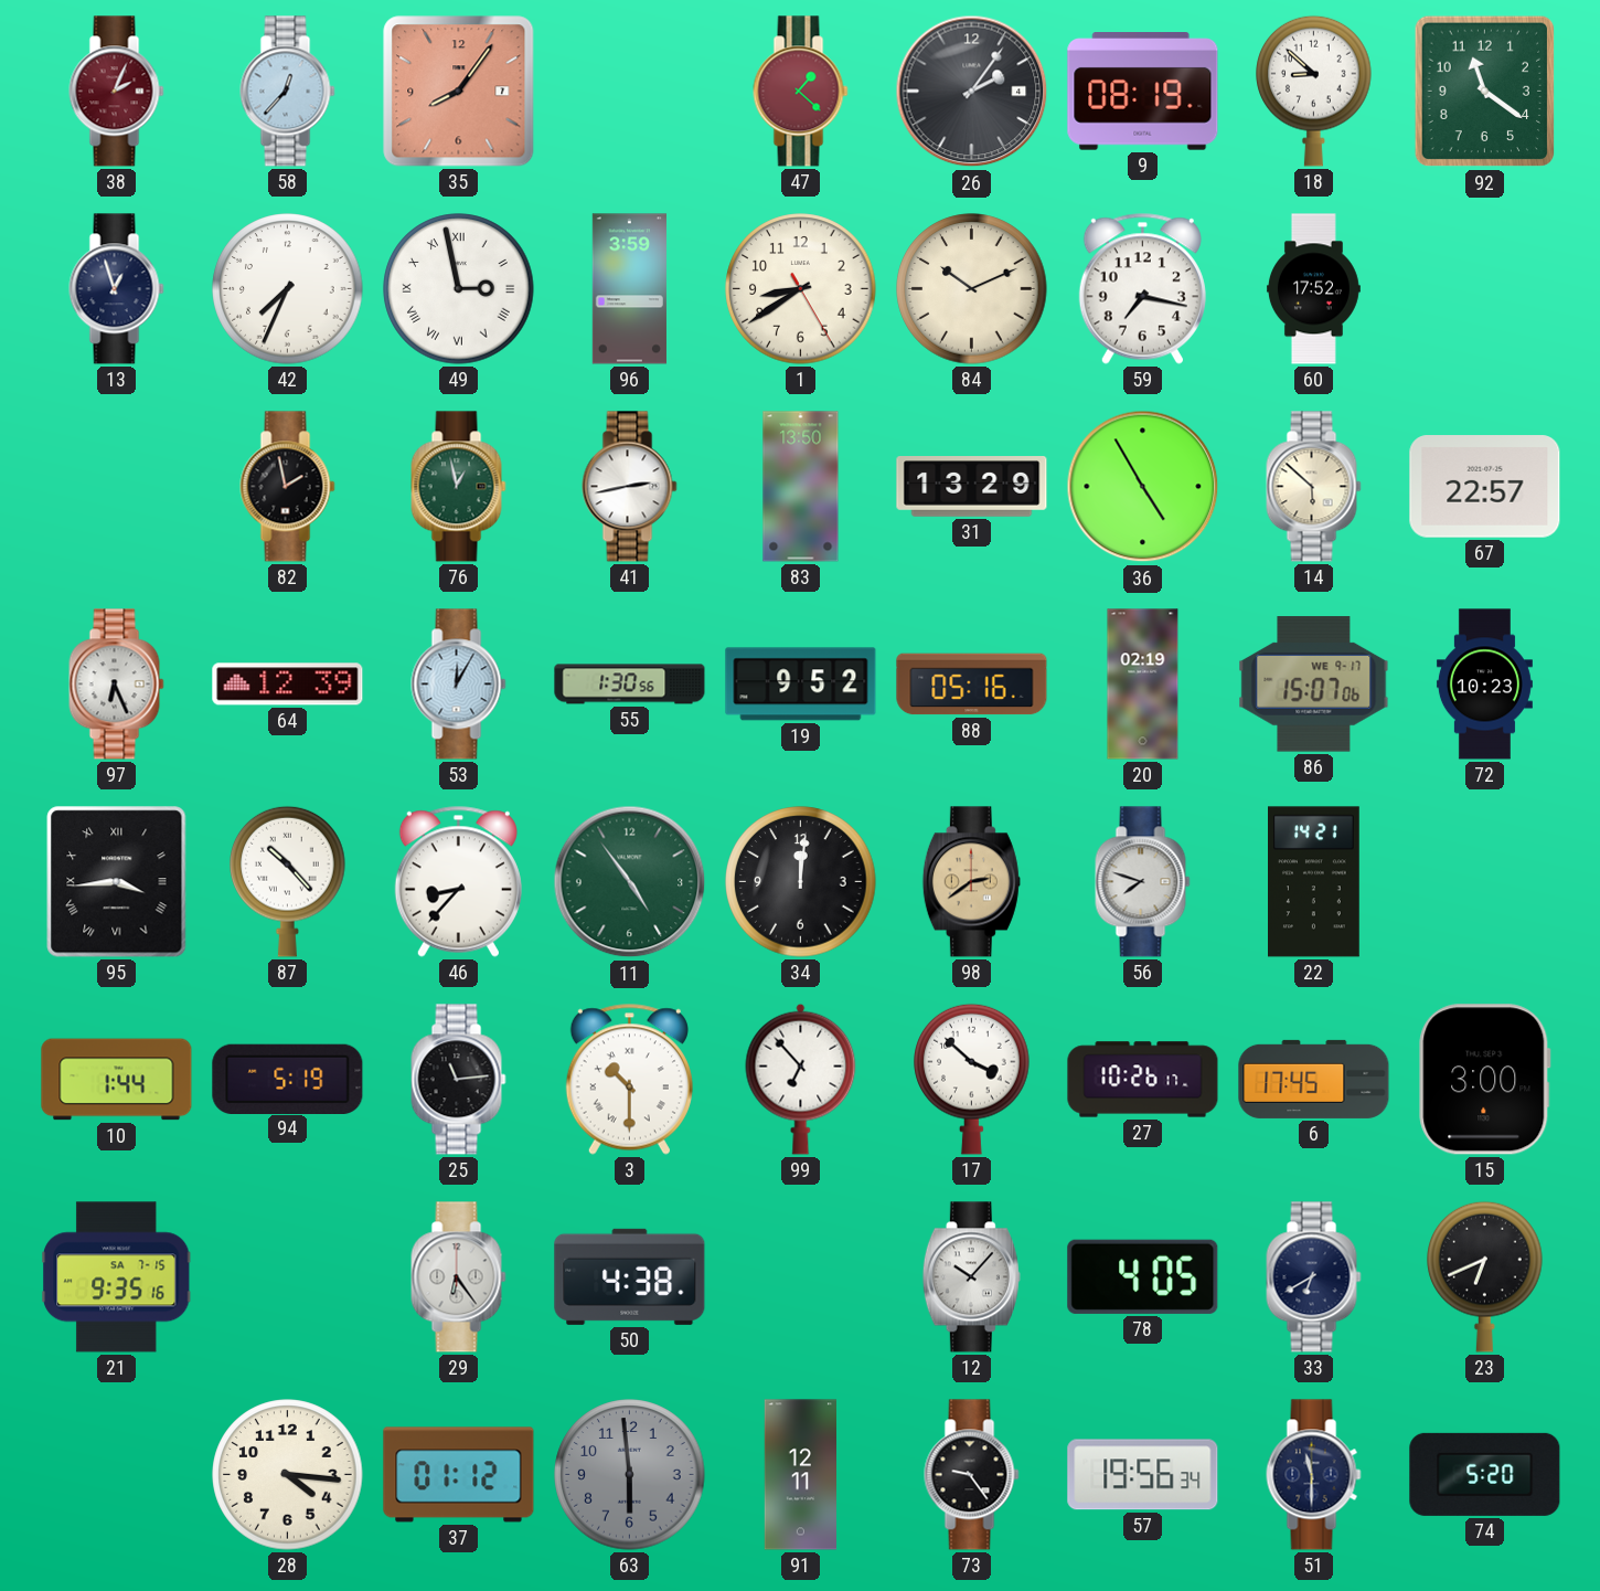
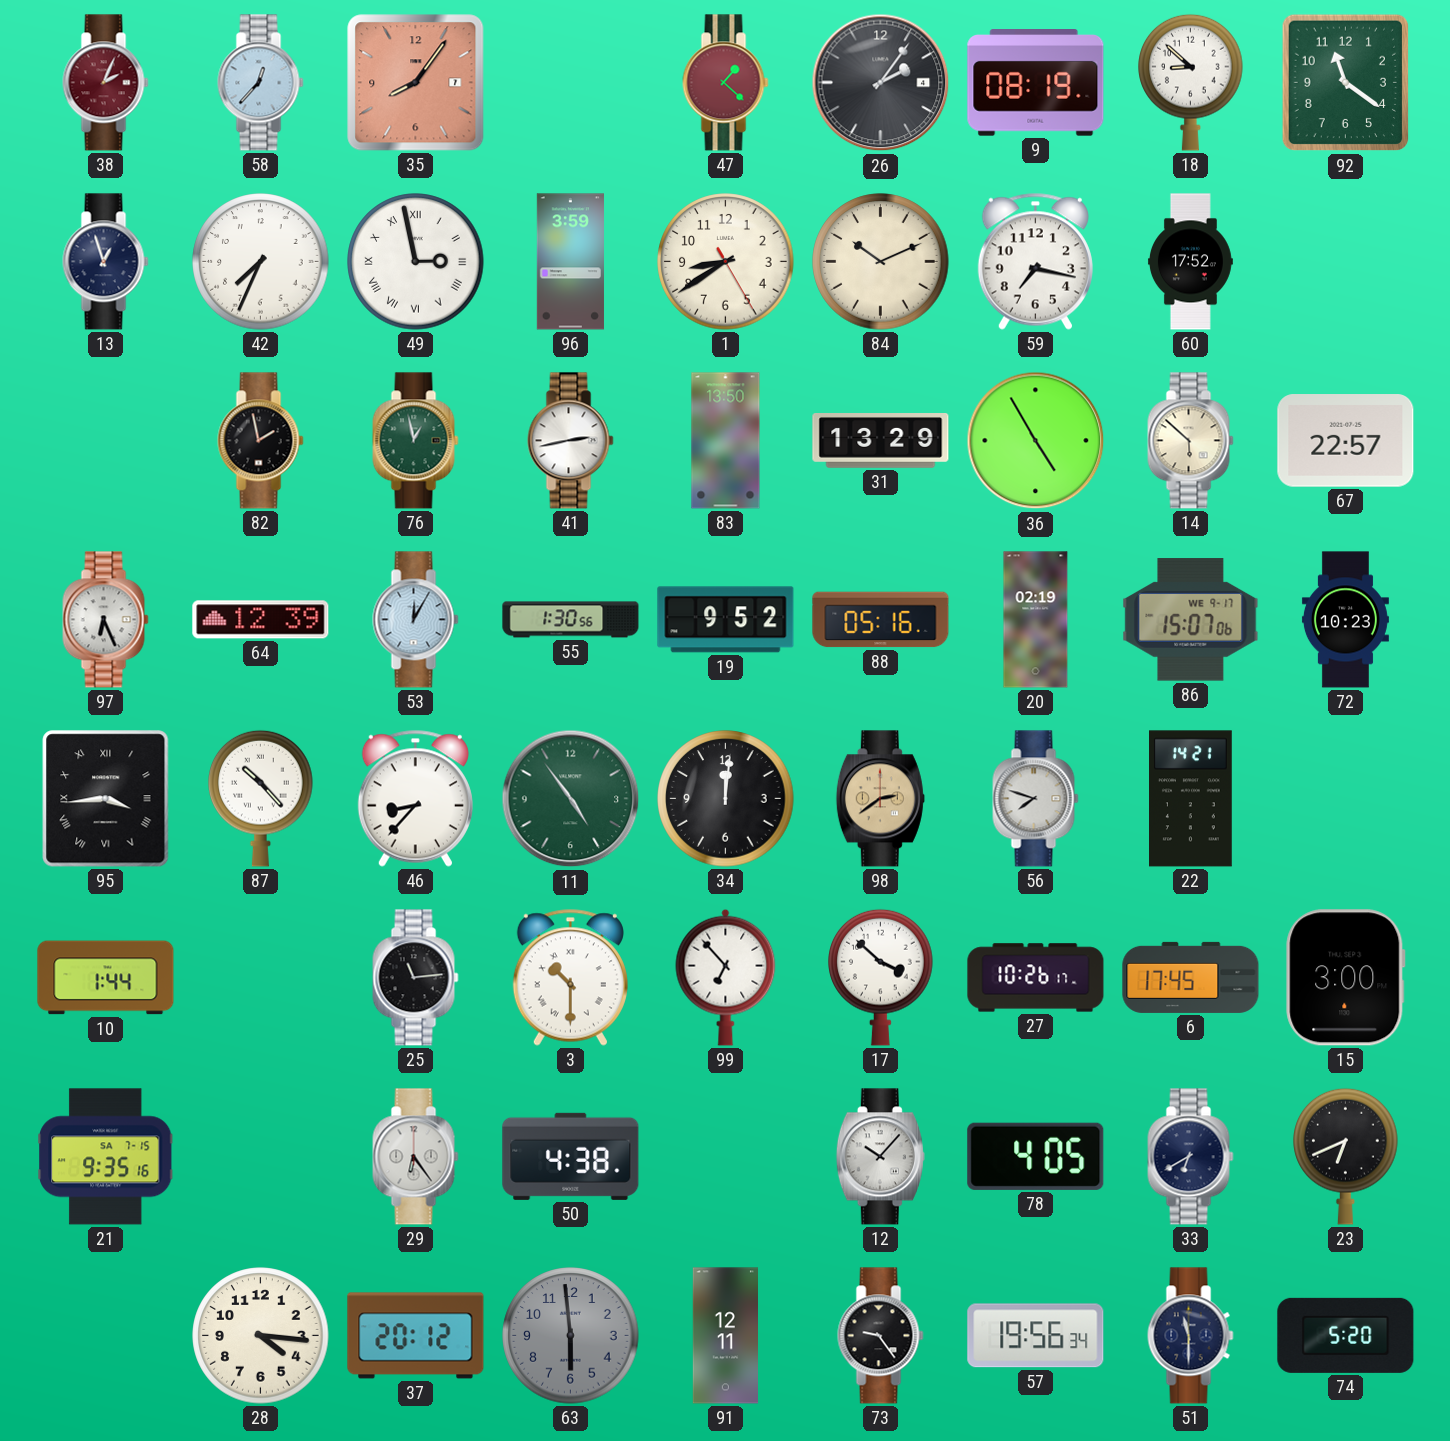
94: 5:19 -> none
37: 01:12 -> 20:12
